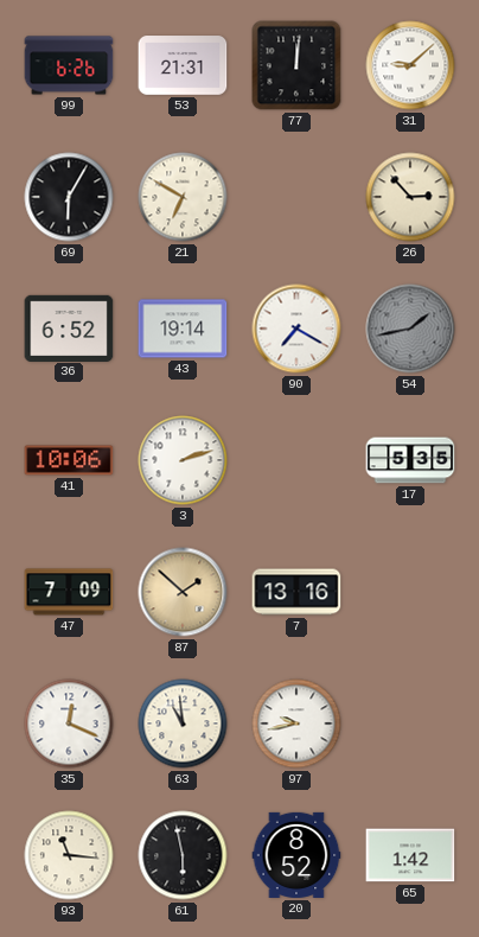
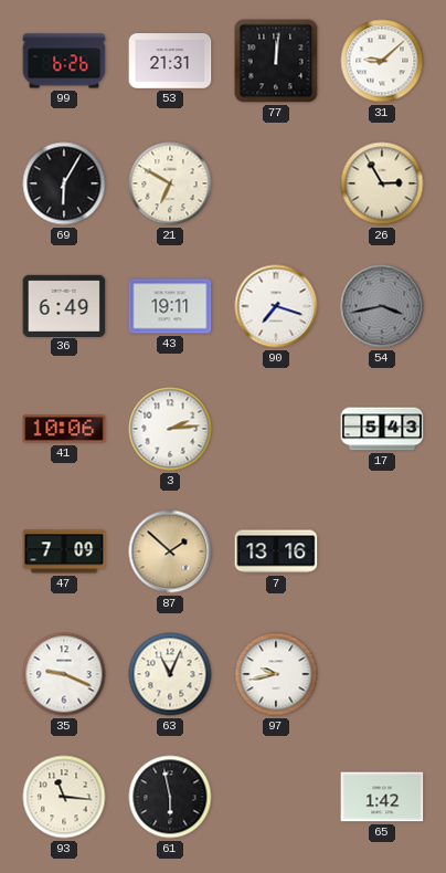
26: 2:53 -> 2:55
36: 6:52 -> 6:49
43: 19:14 -> 19:11
90: 7:20 -> 7:18
54: 1:43 -> 3:43
3: 2:12 -> 2:14
17: 5:35 -> 5:43
35: 12:19 -> 9:19
63: 10:59 -> 11:04
20: 8:52 -> none
